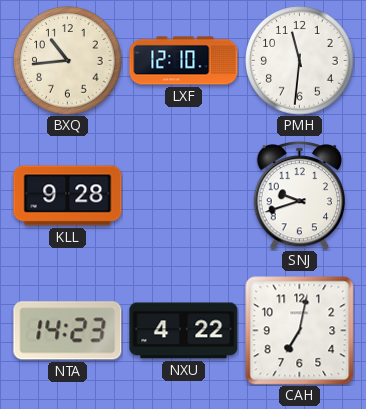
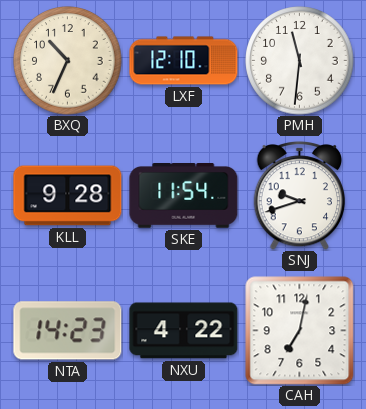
BXQ: 10:44 -> 10:34
SKE: none -> 11:54
